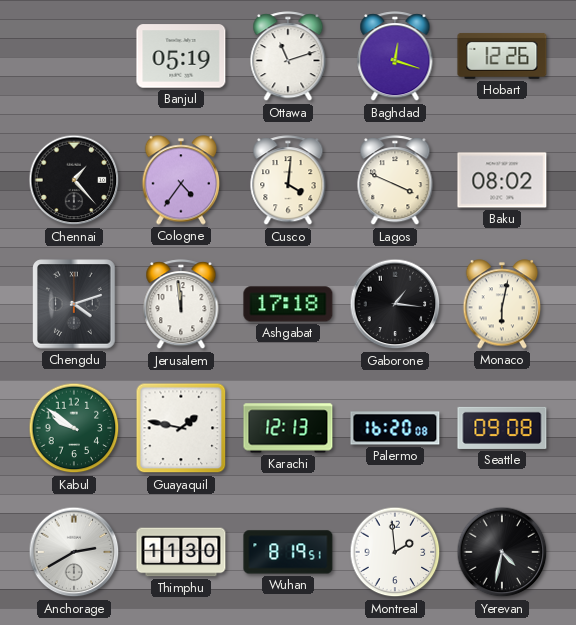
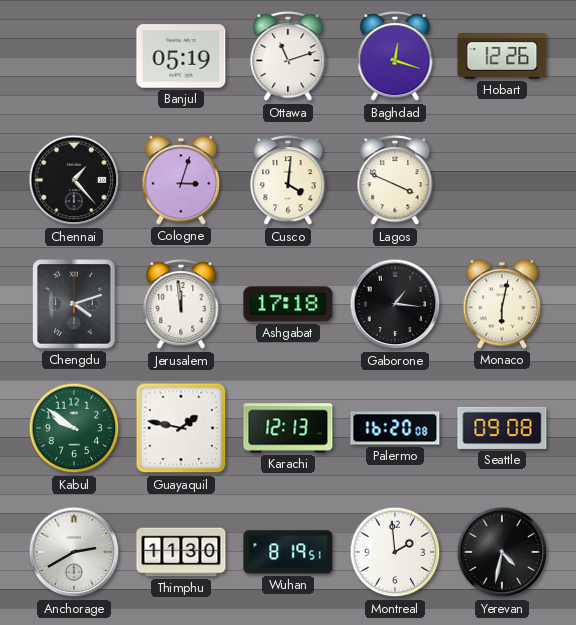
Cologne: 4:36 -> 3:03
Baku: 08:02 -> none
